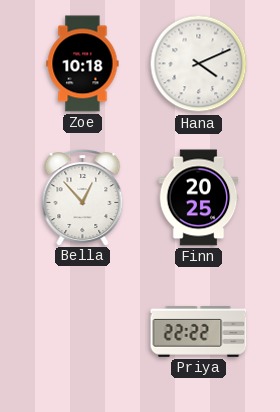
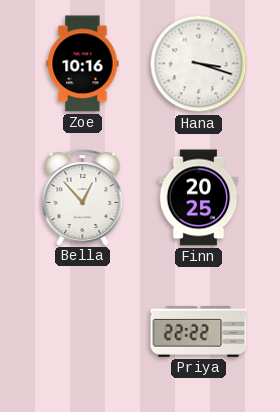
Zoe: 10:18 -> 10:16
Hana: 4:11 -> 3:18
